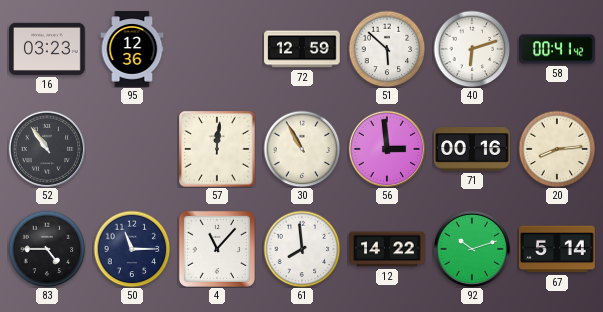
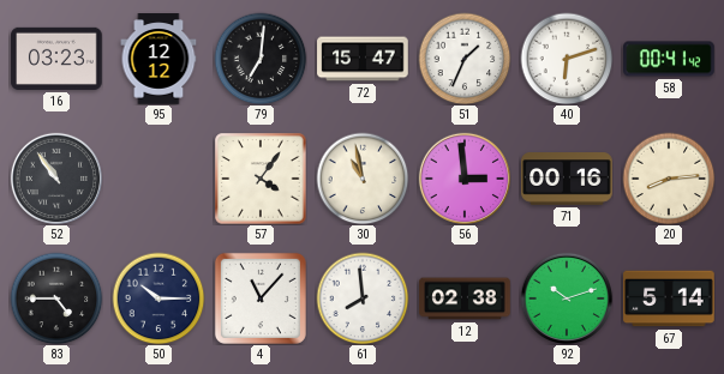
95: 12:36 -> 12:12
79: none -> 7:01
72: 12:59 -> 15:47
51: 5:52 -> 1:34
57: 12:01 -> 4:06
30: 10:55 -> 10:58
50: 11:15 -> 10:15
12: 14:22 -> 02:38
